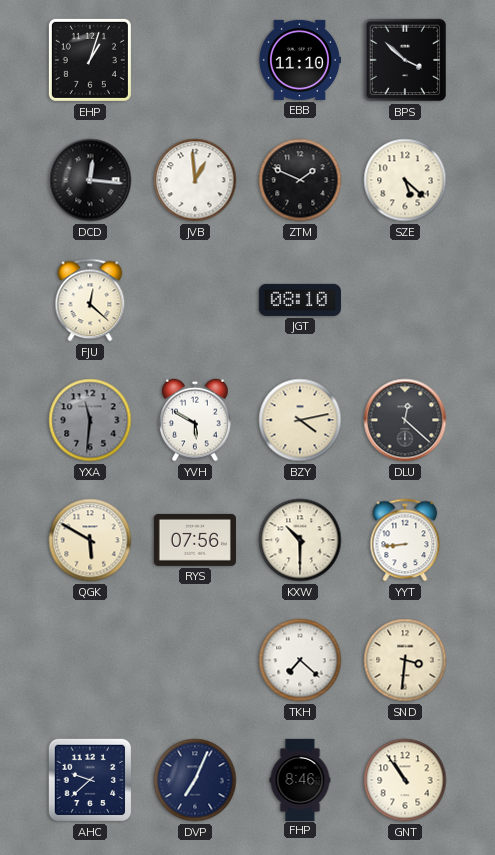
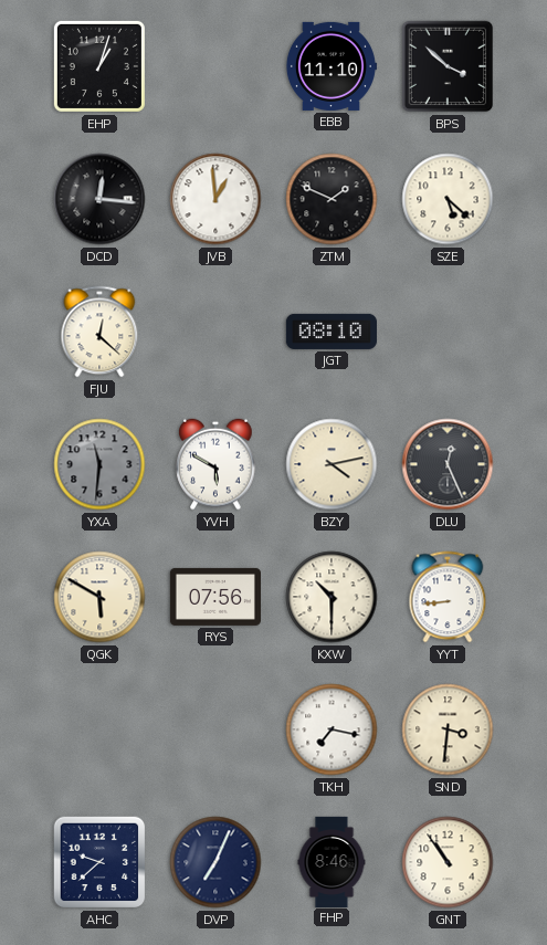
DLU: 12:22 -> 12:26
TKH: 7:22 -> 7:17
